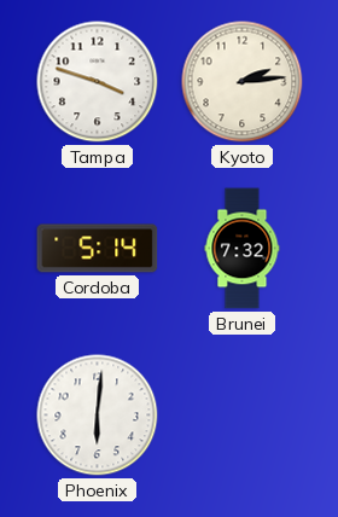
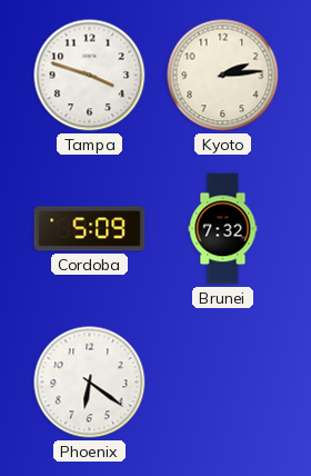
Cordoba: 5:14 -> 5:09
Phoenix: 6:01 -> 6:21
